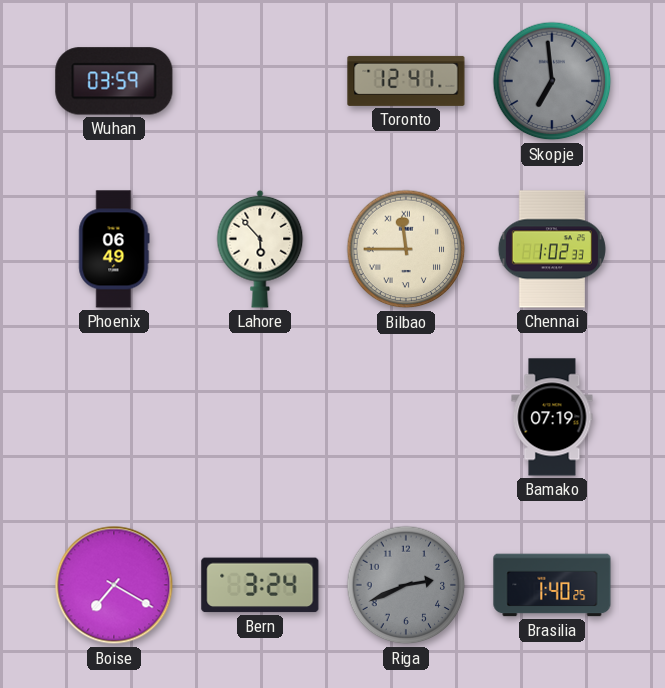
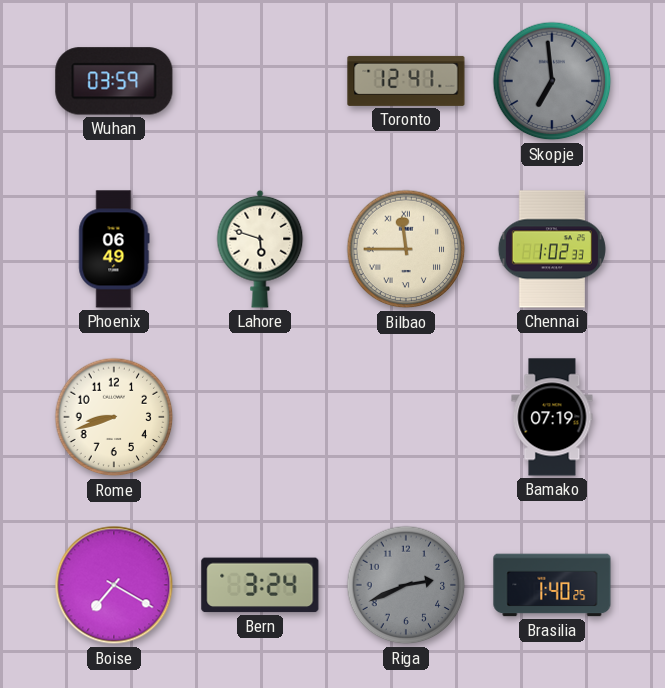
Lahore: 5:53 -> 5:48
Rome: none -> 8:42
